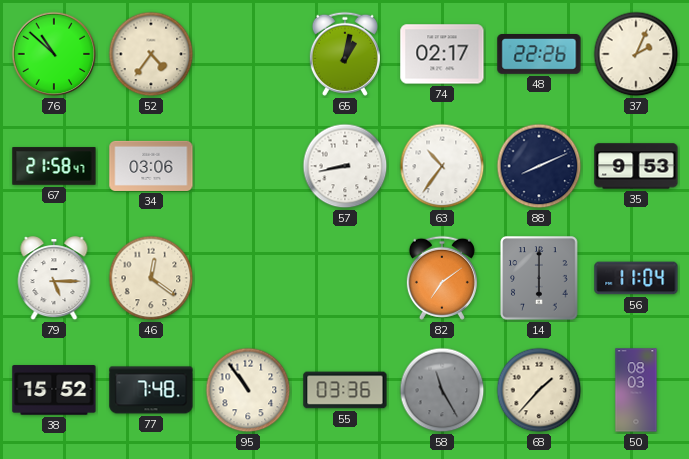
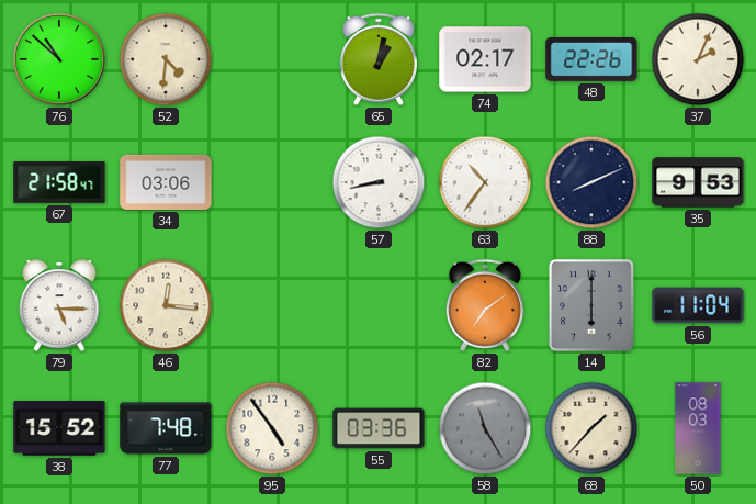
52: 4:36 -> 4:31
46: 12:21 -> 12:16
95: 10:54 -> 4:54
